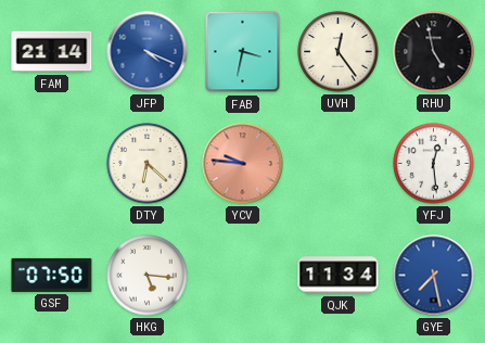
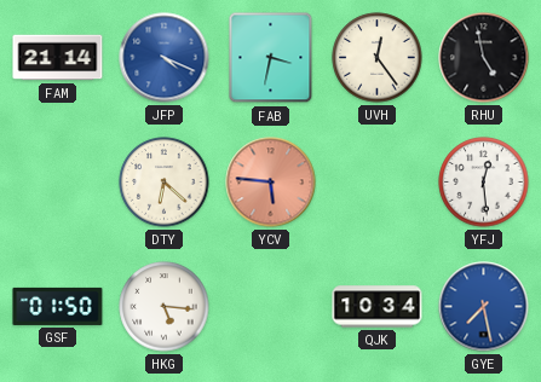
YCV: 9:46 -> 5:46
GSF: 07:50 -> 01:50
QJK: 11:34 -> 10:34
